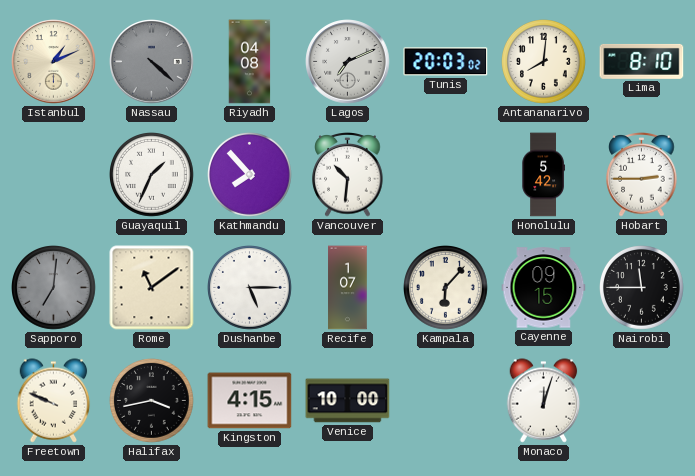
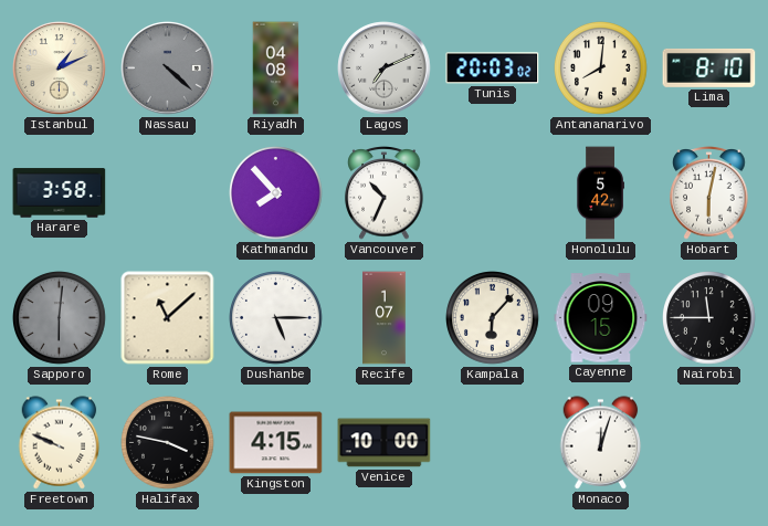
Harare: none -> 3:58
Guayaquil: 1:34 -> none
Vancouver: 10:31 -> 10:34
Hobart: 2:45 -> 6:02
Sapporo: 7:01 -> 6:01
Rome: 11:09 -> 11:08
Halifax: 3:43 -> 3:47
